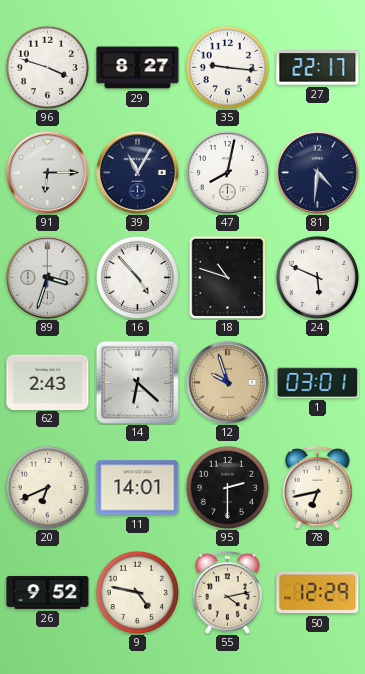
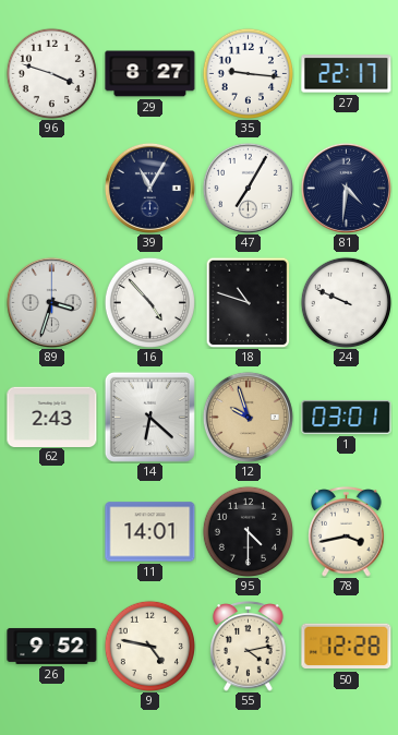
91: 6:15 -> none
47: 8:02 -> 7:05
24: 5:49 -> 9:49
20: 6:41 -> none
95: 2:30 -> 4:30
78: 6:43 -> 3:43
50: 12:29 -> 12:28
